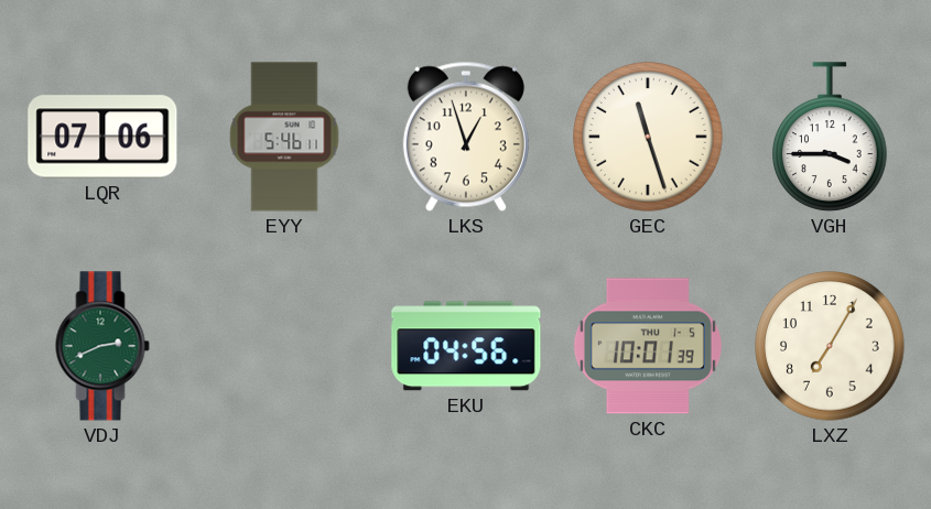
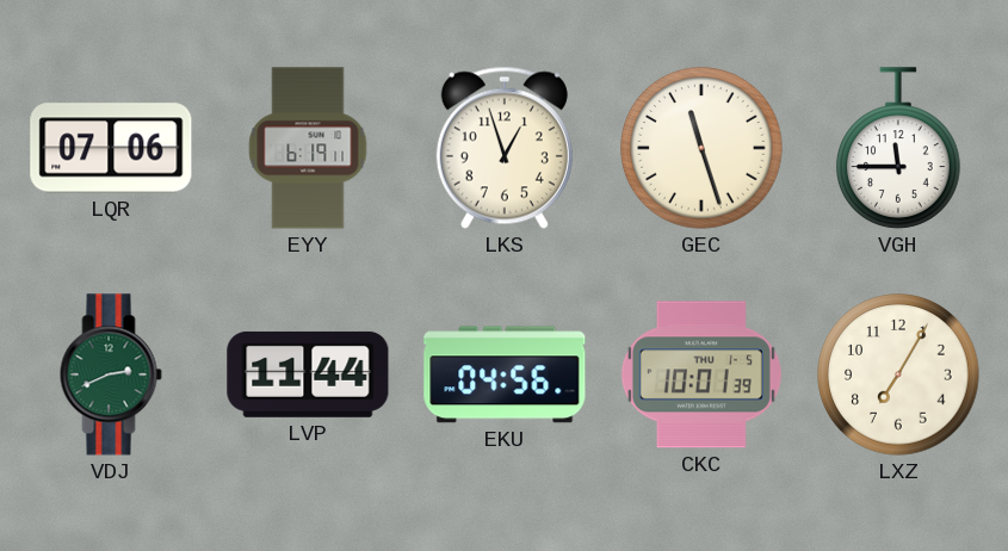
EYY: 5:46 -> 6:19
VGH: 3:45 -> 11:45
LVP: none -> 11:44
